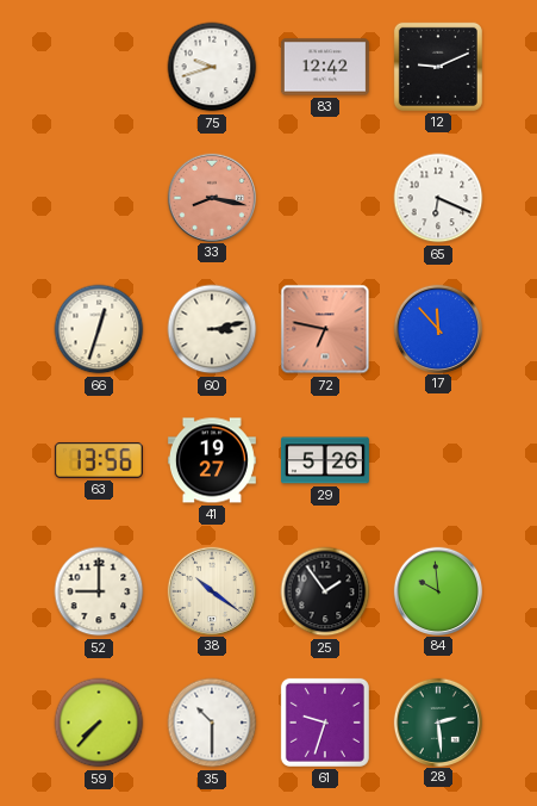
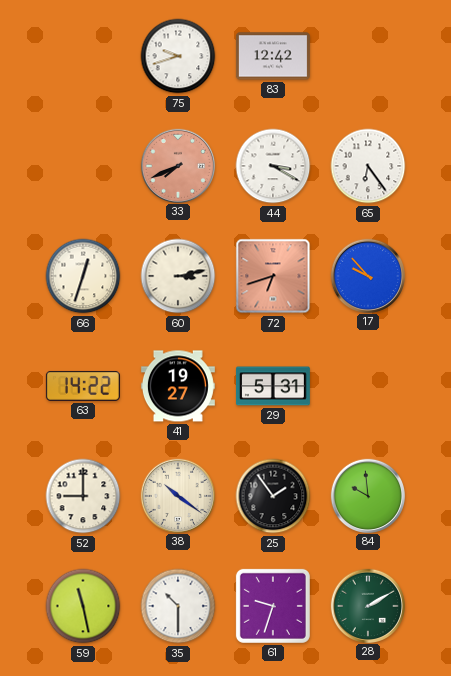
12: 9:11 -> none
33: 8:17 -> 7:41
44: none -> 3:20
65: 6:19 -> 6:24
72: 6:47 -> 6:42
17: 11:53 -> 9:53
63: 13:56 -> 14:22
29: 5:26 -> 5:31
59: 7:37 -> 11:28
28: 2:29 -> 2:10
